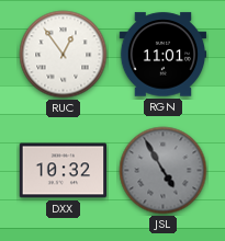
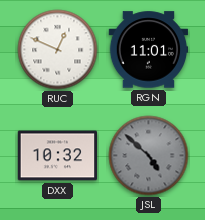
RUC: 12:54 -> 12:49
JSL: 4:55 -> 4:52
